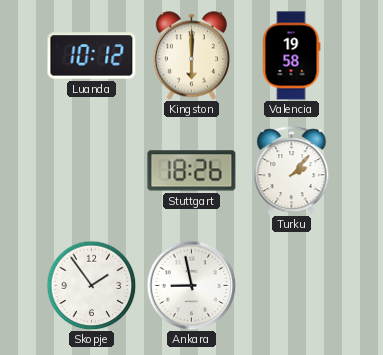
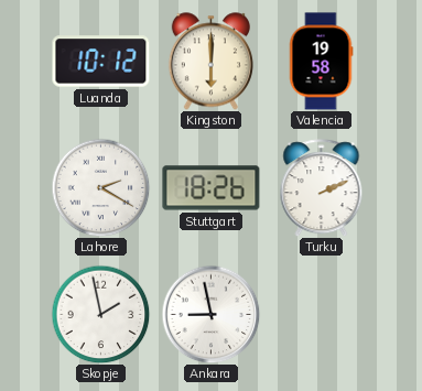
Lahore: none -> 2:20
Turku: 2:07 -> 2:11
Skopje: 1:54 -> 1:58
